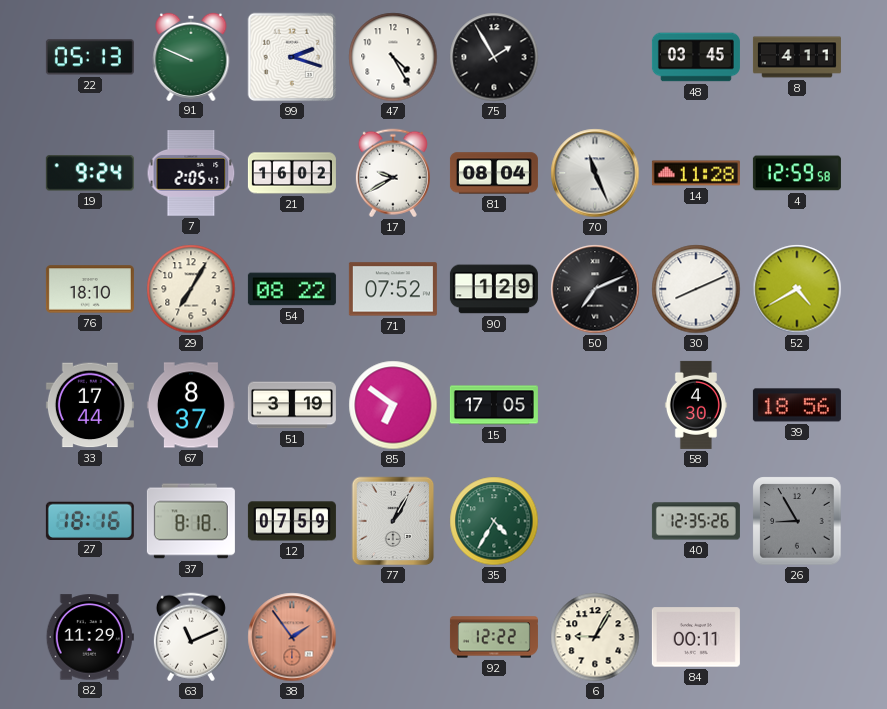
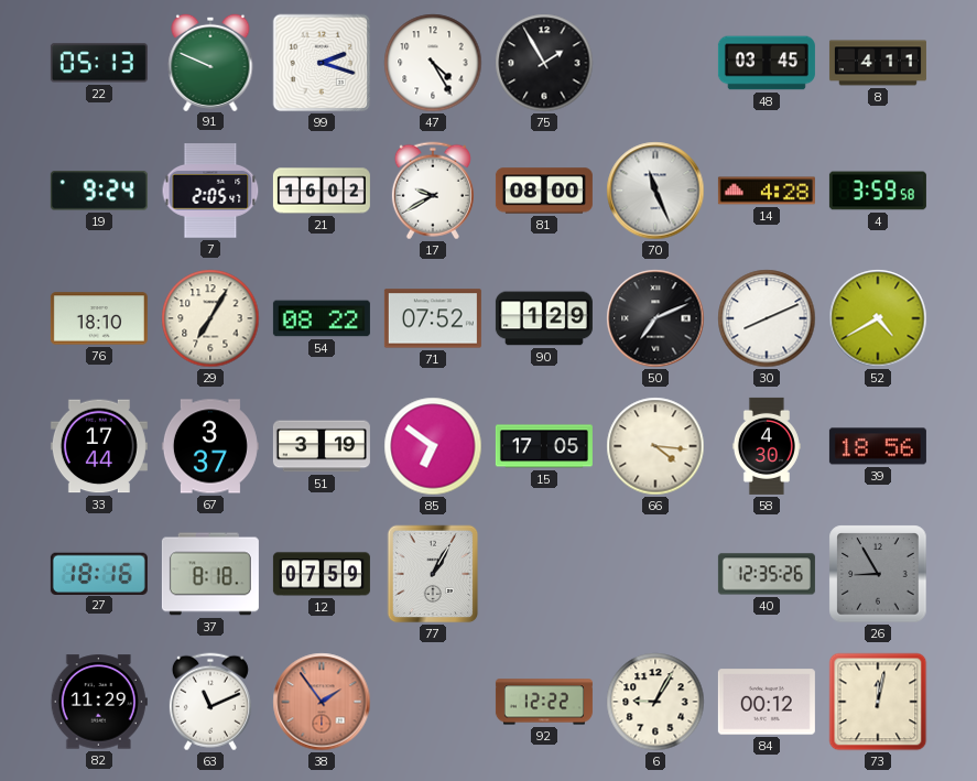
81: 08:04 -> 08:00
14: 11:28 -> 4:28
4: 12:59 -> 3:59
67: 8:37 -> 3:37
66: none -> 4:16
35: 4:35 -> none
84: 00:11 -> 00:12
73: none -> 12:02
